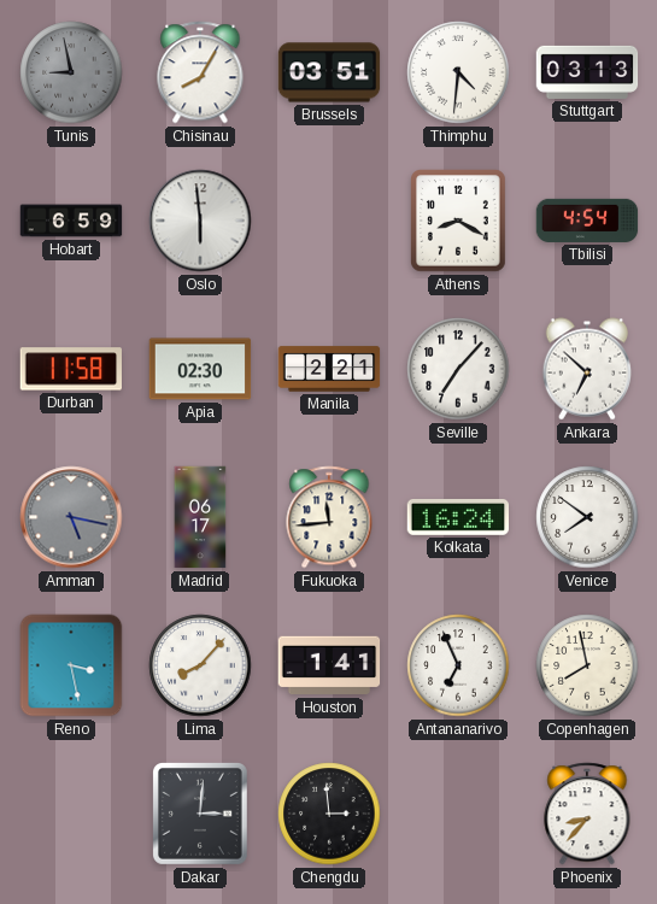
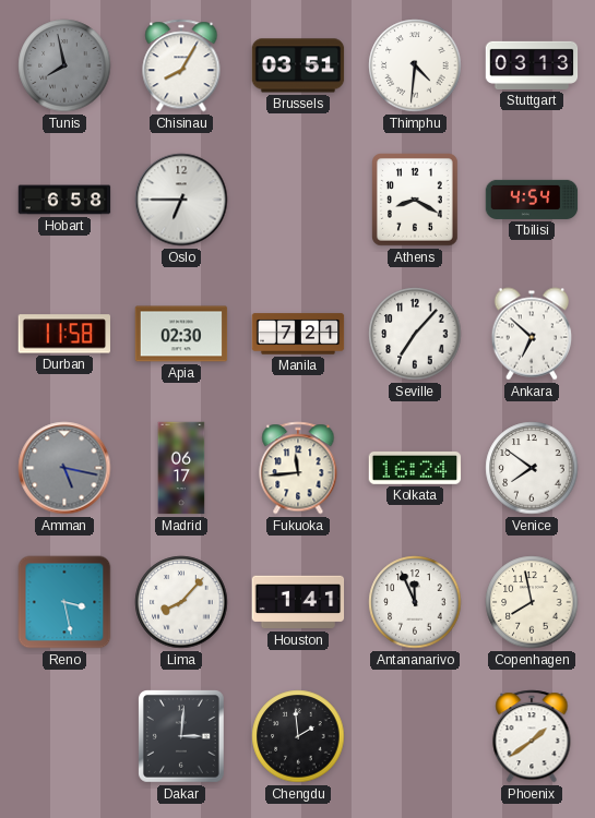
Tunis: 8:58 -> 7:58
Hobart: 6:59 -> 6:58
Oslo: 5:59 -> 6:45
Manila: 2:21 -> 7:21
Antananarivo: 6:56 -> 11:56
Chengdu: 2:59 -> 1:59
Phoenix: 8:37 -> 1:39
